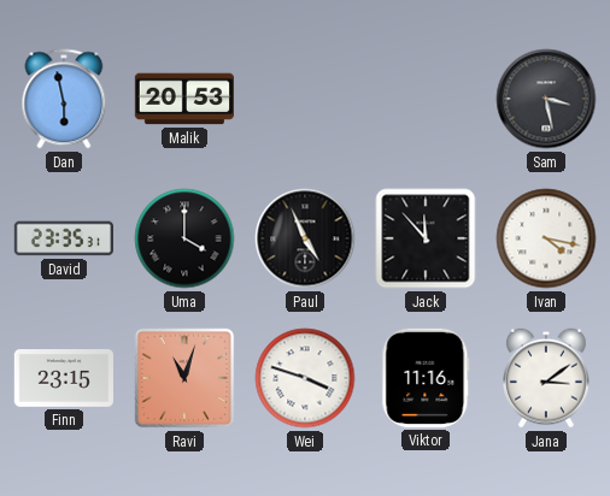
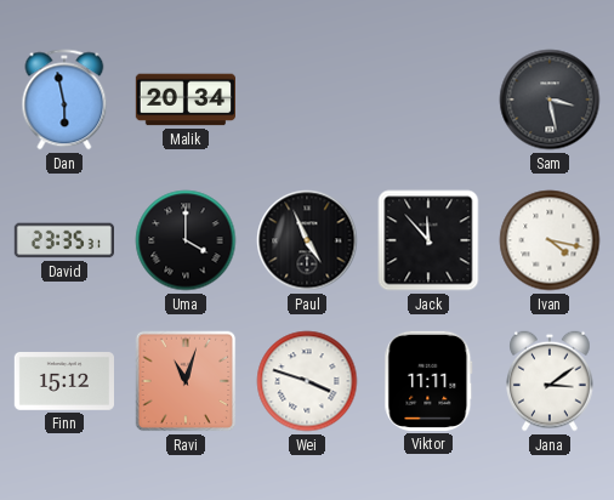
Malik: 20:53 -> 20:34
Finn: 23:15 -> 15:12
Viktor: 11:16 -> 11:11
